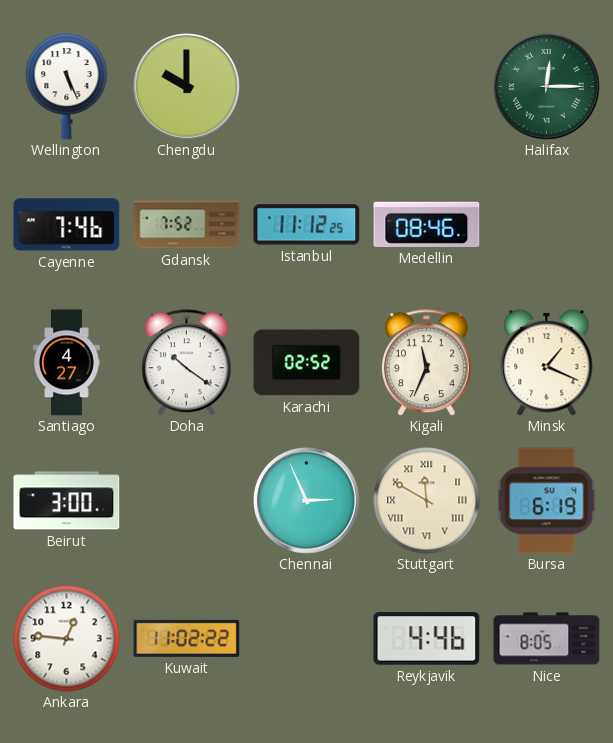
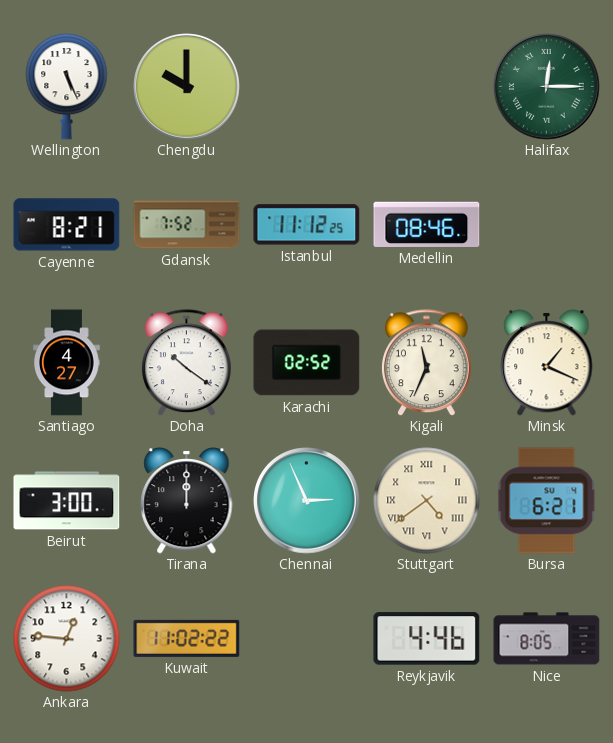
Cayenne: 7:46 -> 8:21
Tirana: none -> 12:00
Stuttgart: 11:50 -> 4:39
Bursa: 6:19 -> 6:21
